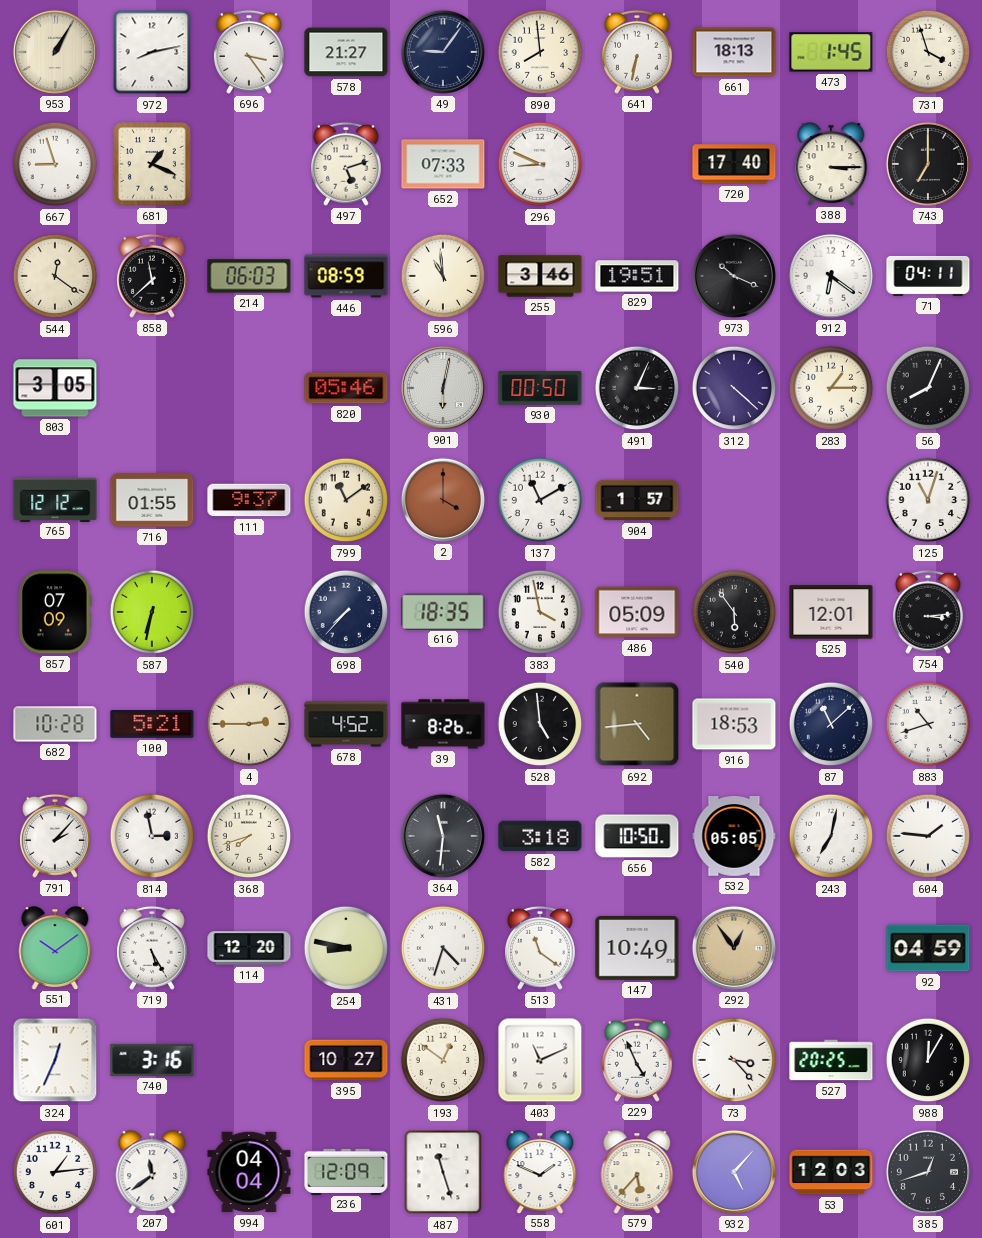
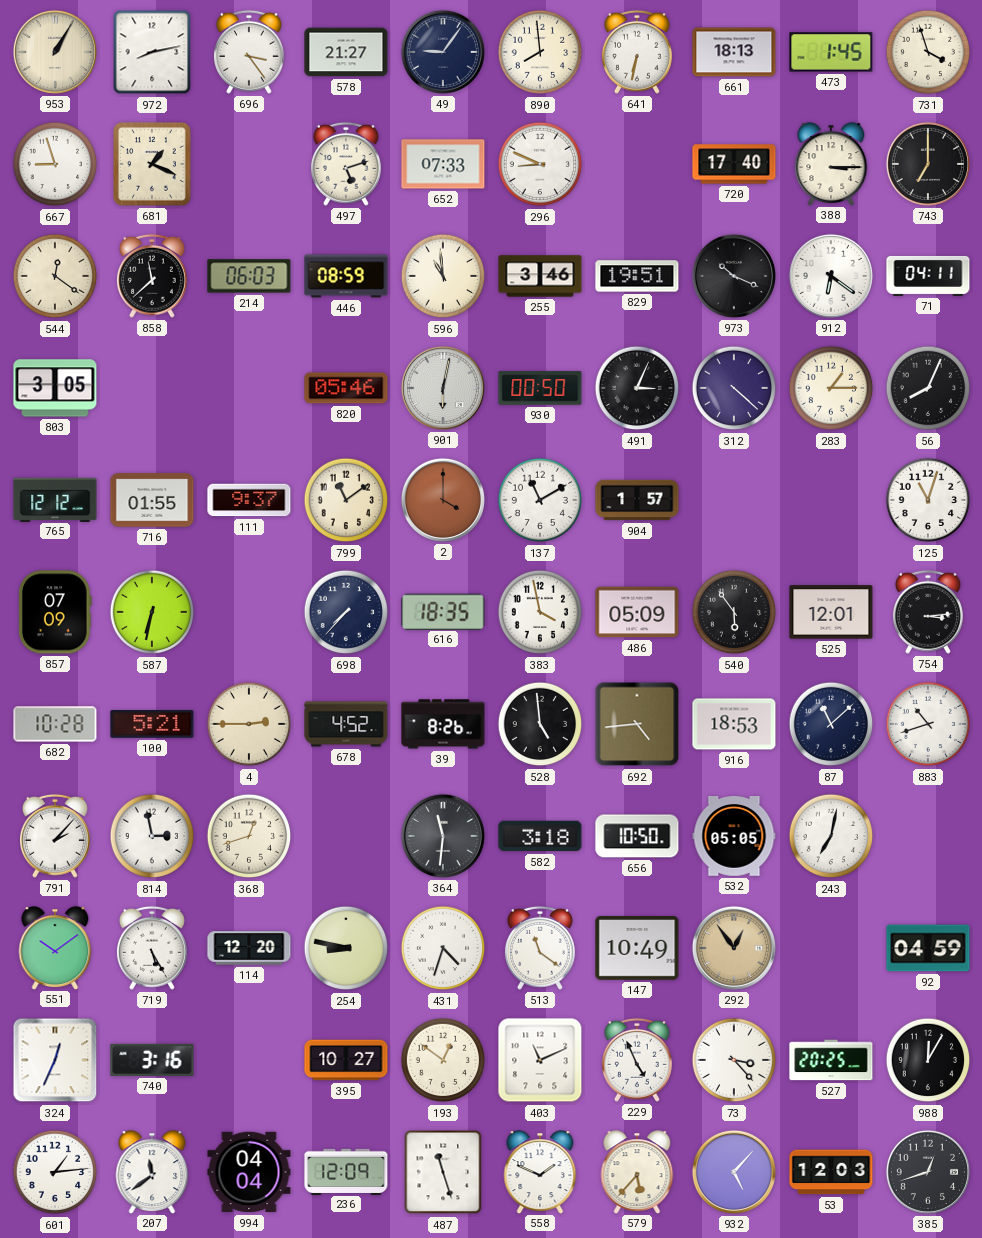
368: 7:42 -> 12:42
604: 1:46 -> none
